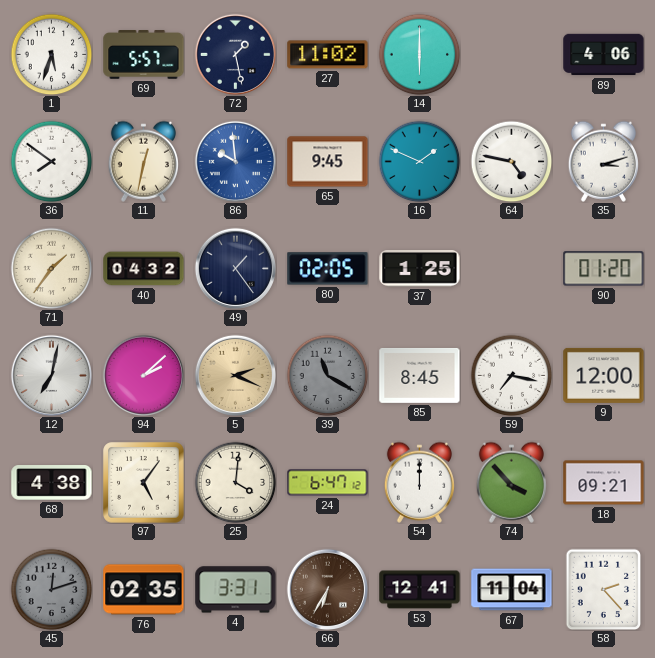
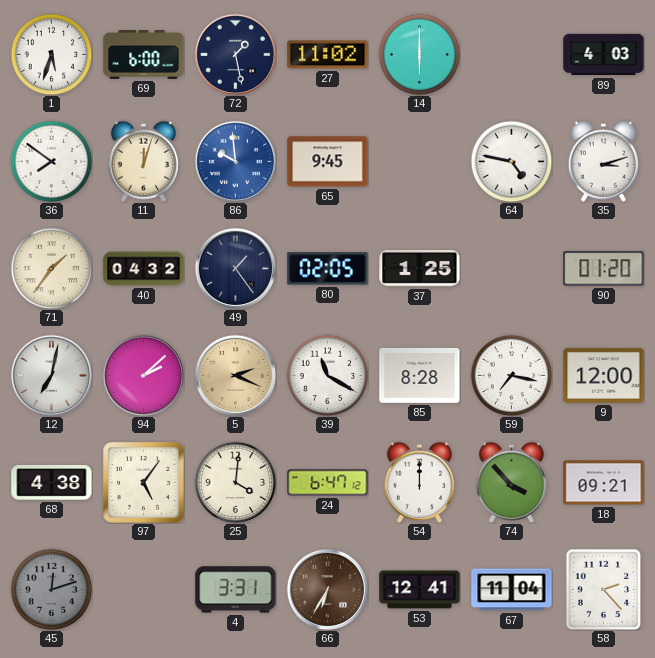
69: 5:57 -> 6:00
89: 4:06 -> 4:03
11: 12:32 -> 12:03
16: 1:49 -> none
39 dial: grey -> white
85: 8:45 -> 8:28
76: 02:35 -> none
